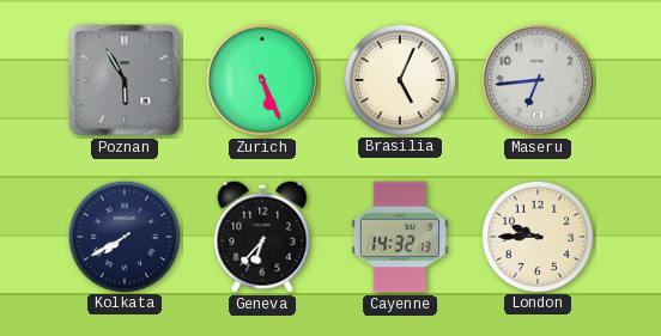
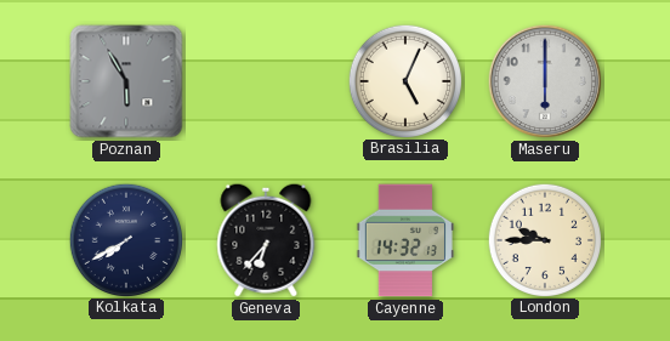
Zurich: 5:26 -> none
Maseru: 6:44 -> 6:00
